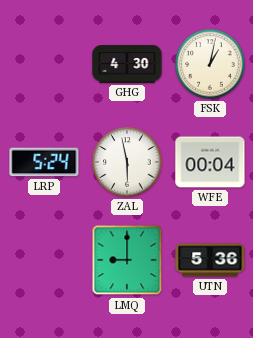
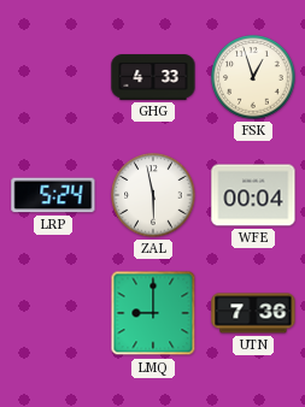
GHG: 4:30 -> 4:33
FSK: 1:02 -> 12:57
UTN: 5:36 -> 7:36
